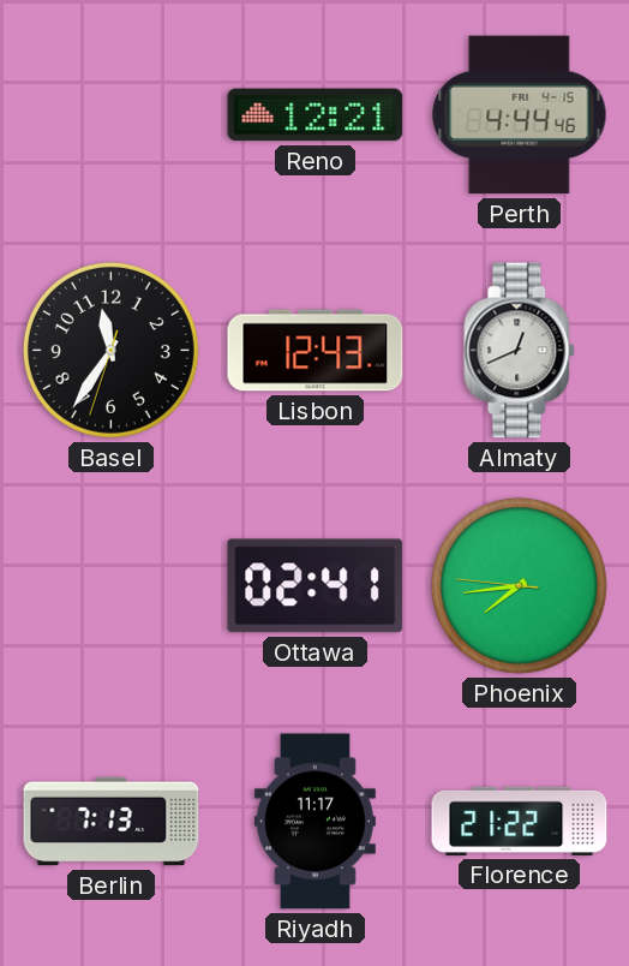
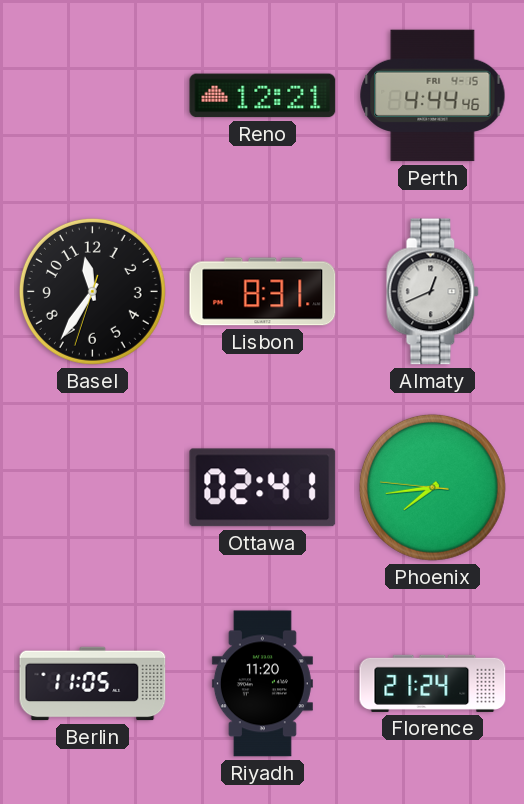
Lisbon: 12:43 -> 8:31
Berlin: 7:13 -> 11:05
Riyadh: 11:17 -> 11:20
Florence: 21:22 -> 21:24
